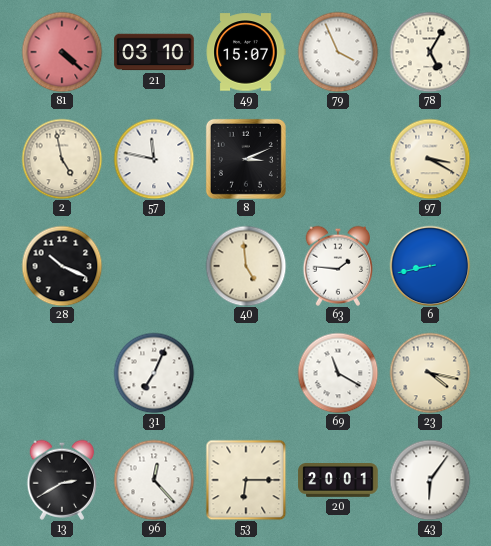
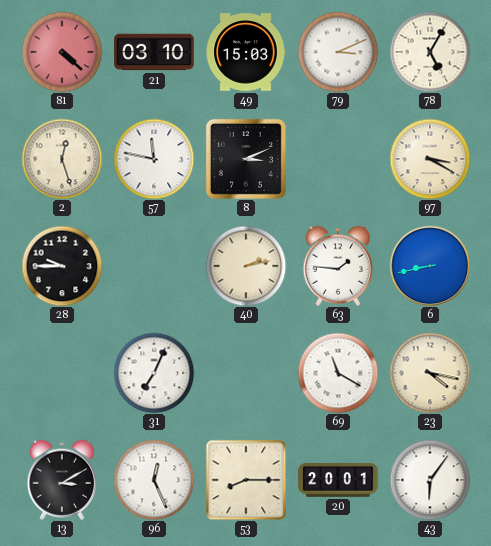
49: 15:07 -> 15:03
79: 3:56 -> 3:11
2: 4:58 -> 12:27
28: 10:19 -> 9:45
40: 4:59 -> 2:13
13: 2:40 -> 3:10
96: 12:23 -> 12:26
53: 6:15 -> 8:15
